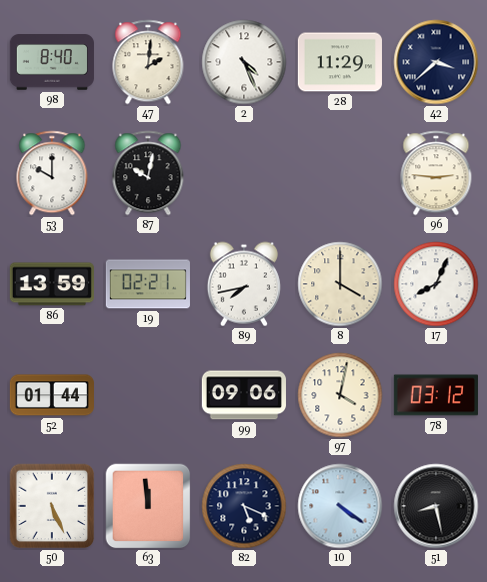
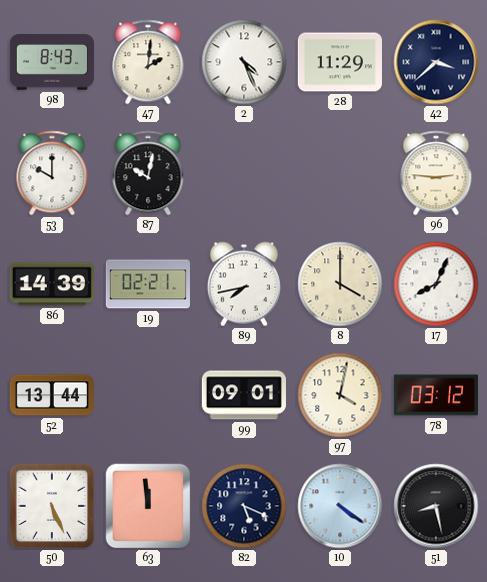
98: 8:40 -> 8:43
86: 13:59 -> 14:39
52: 01:44 -> 13:44
99: 09:06 -> 09:01
